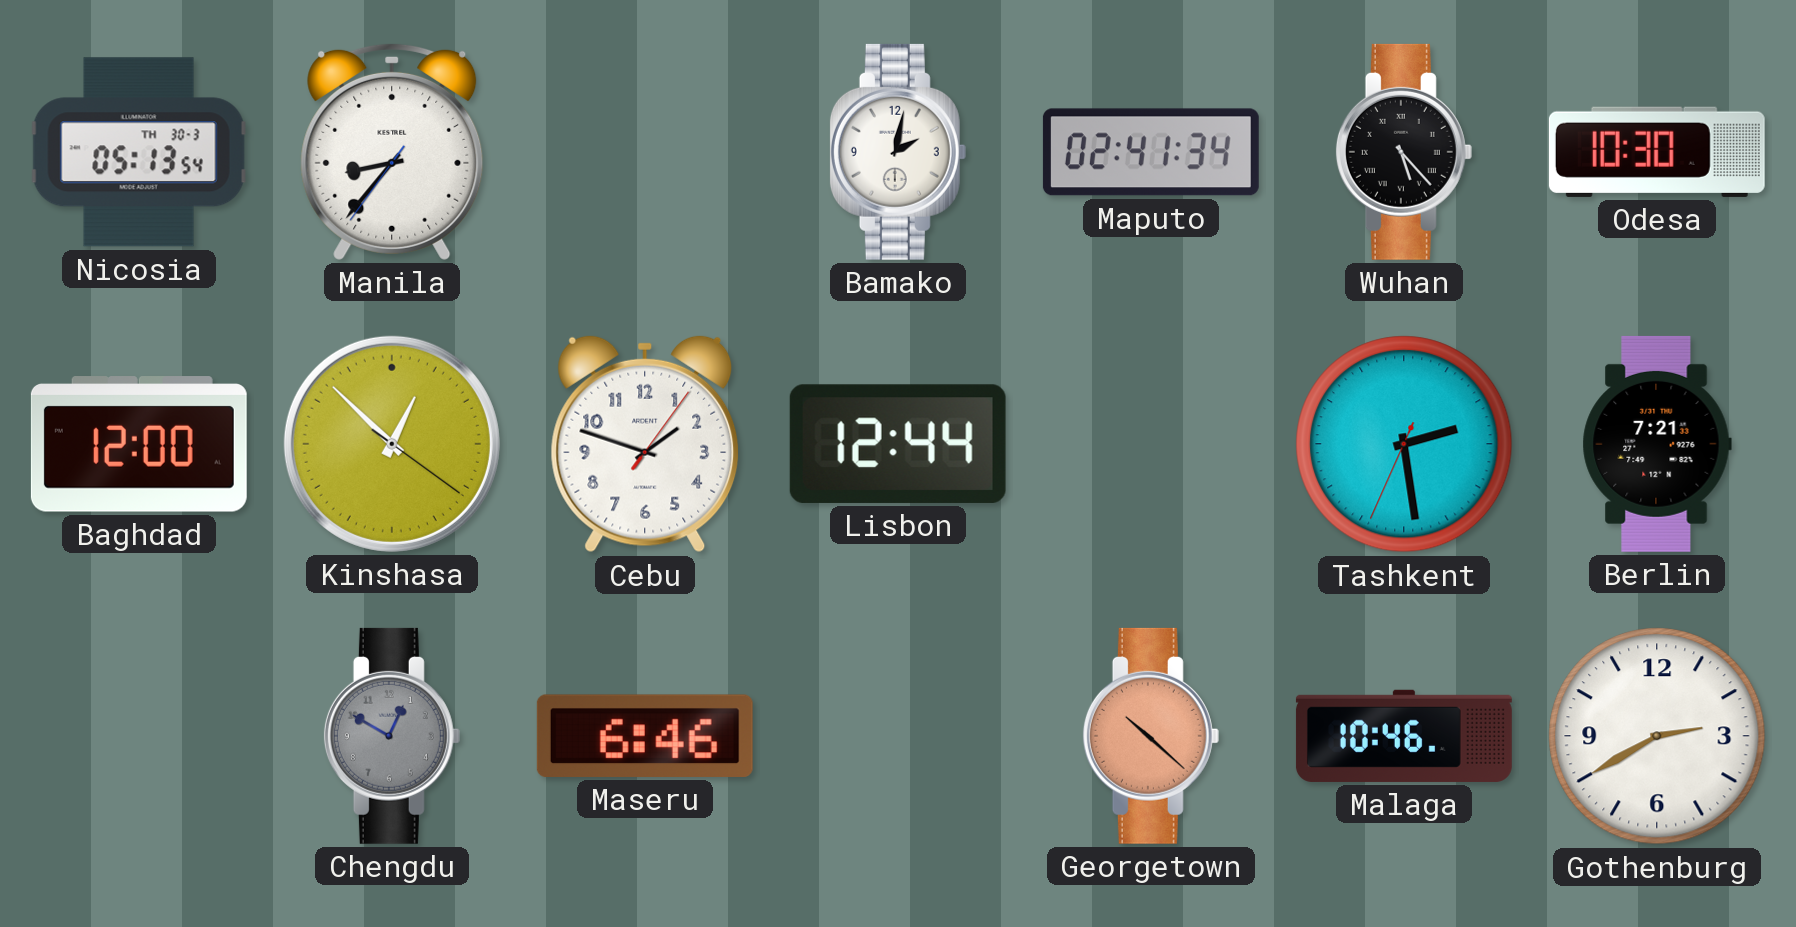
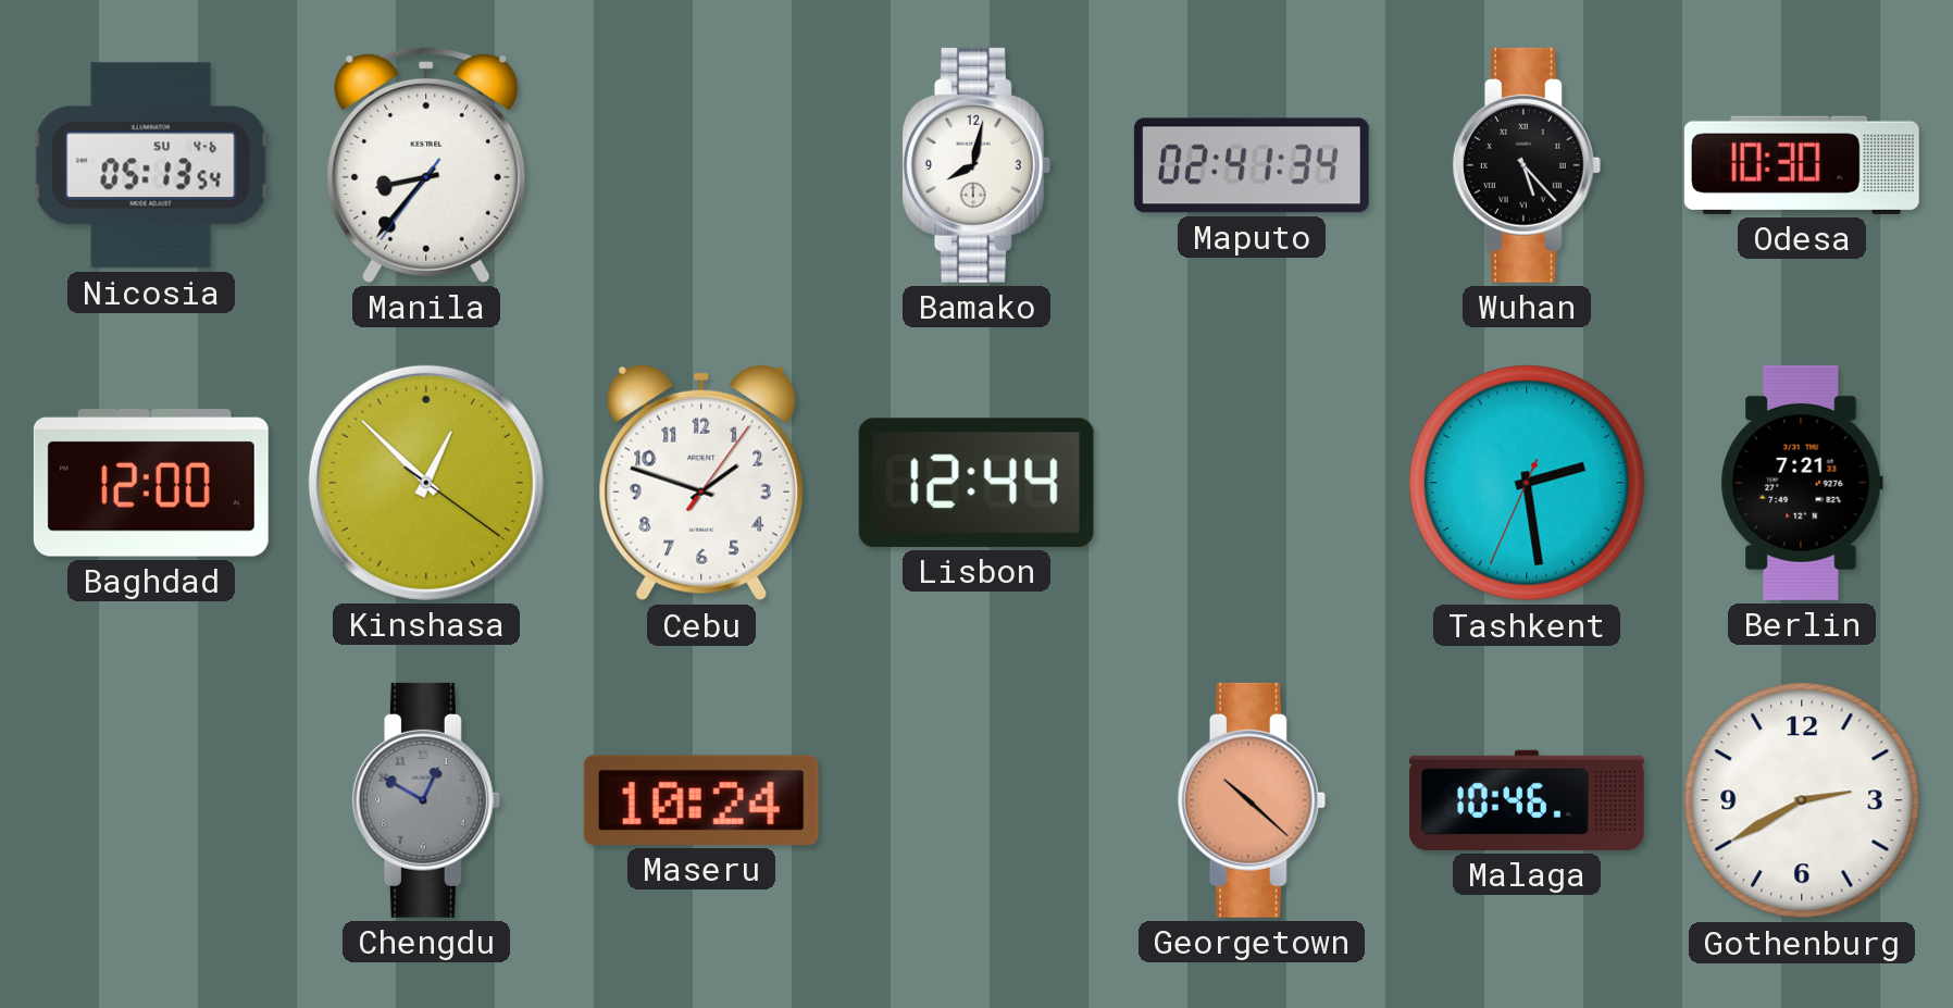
Nicosia date: TH 30-3 -> SU 4-6
Bamako: 2:02 -> 8:02
Maseru: 6:46 -> 10:24
